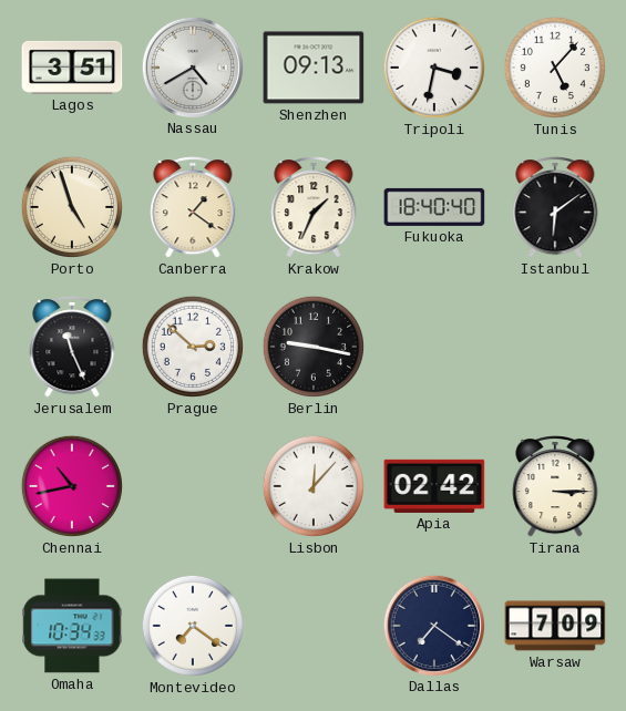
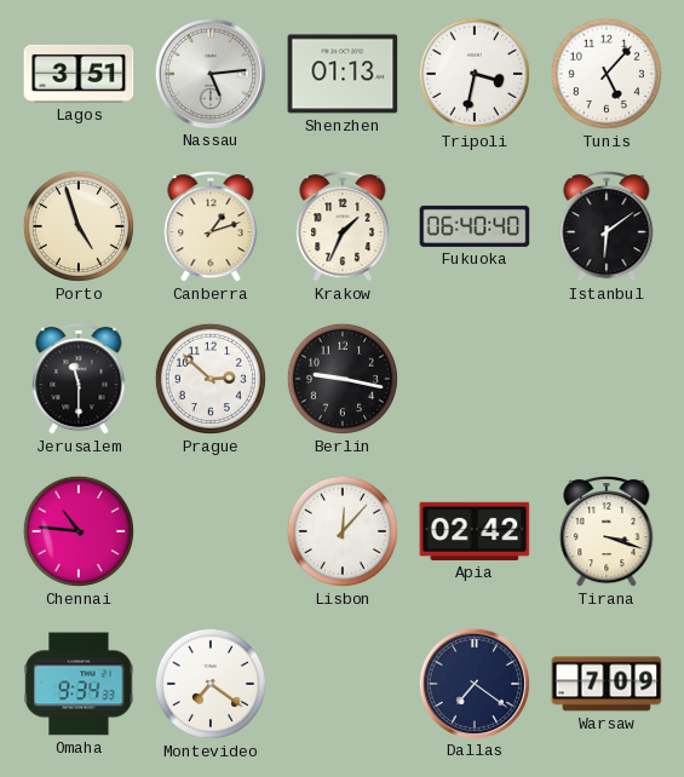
Nassau: 4:40 -> 5:14
Shenzhen: 09:13 -> 01:13
Canberra: 1:21 -> 1:12
Fukuoka: 18:40 -> 06:40
Jerusalem: 11:26 -> 11:30
Chennai: 10:43 -> 10:46
Tirana: 3:15 -> 3:18
Omaha: 10:34 -> 9:34
